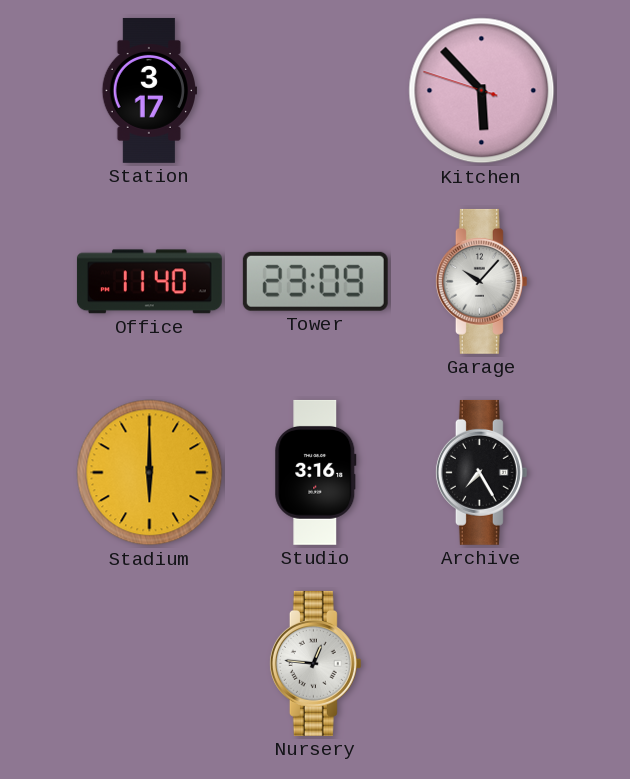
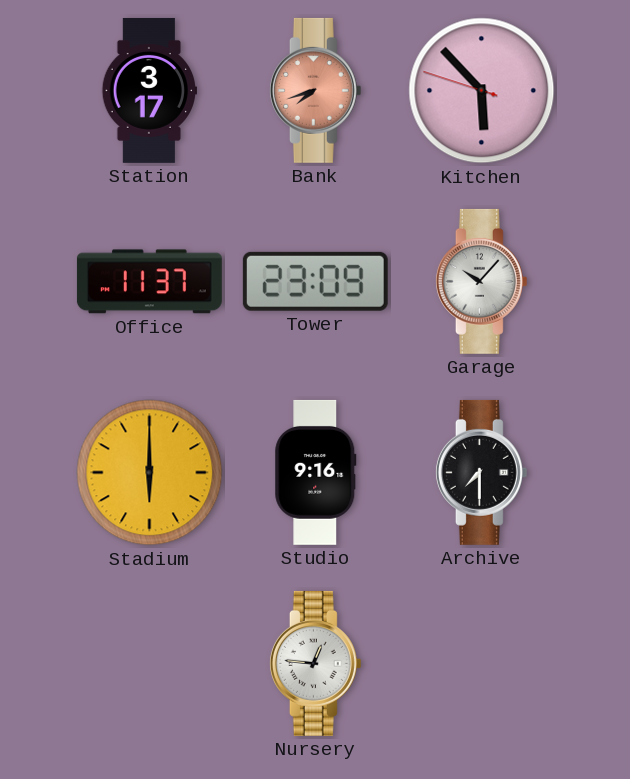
Bank: none -> 7:42
Office: 11:40 -> 11:37
Studio: 3:16 -> 9:16
Archive: 7:25 -> 7:30
